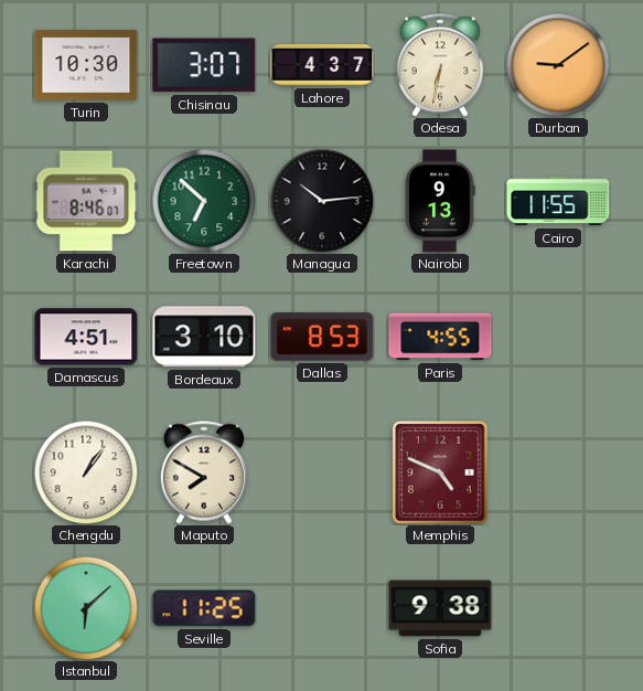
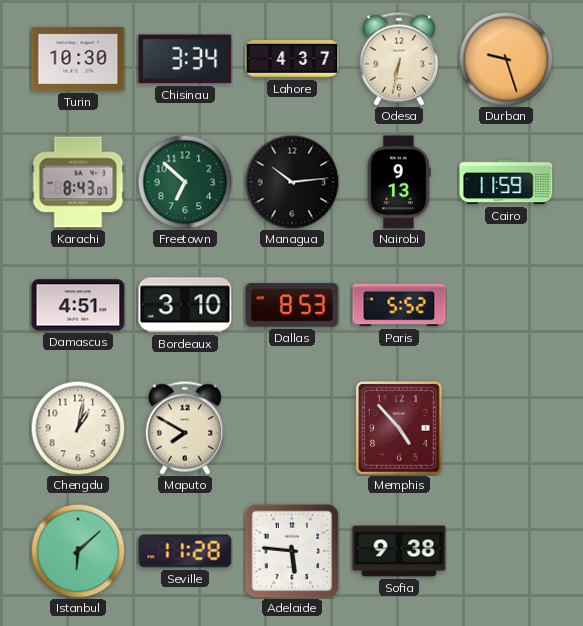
Chisinau: 3:07 -> 3:34
Durban: 9:09 -> 9:27
Karachi: 8:46 -> 8:43
Cairo: 11:55 -> 11:59
Paris: 4:55 -> 5:52
Chengdu: 1:06 -> 1:02
Memphis: 4:49 -> 4:53
Seville: 11:25 -> 11:28
Adelaide: none -> 5:46
